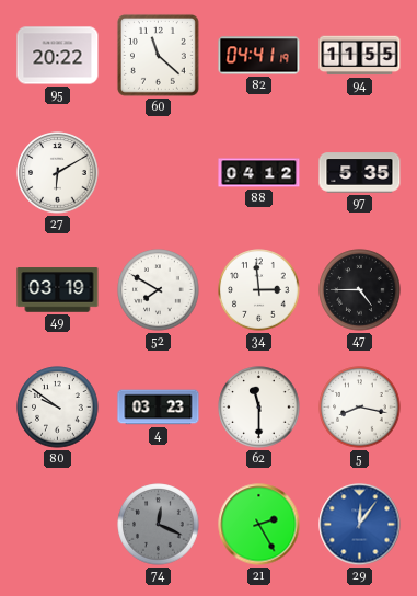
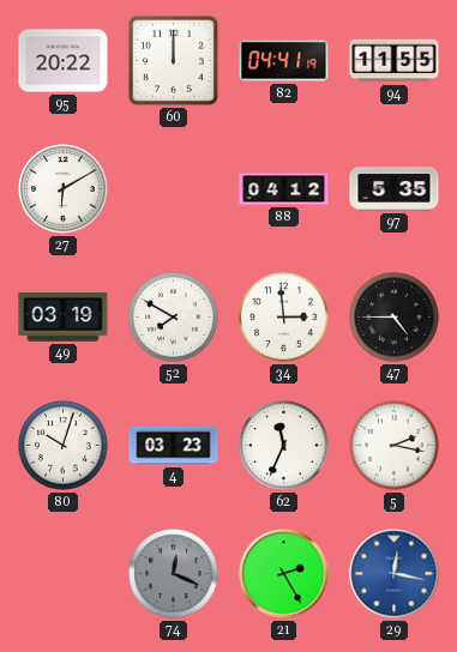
60: 11:22 -> 12:00
80: 9:51 -> 10:03
62: 11:30 -> 11:34
5: 8:17 -> 2:17
29: 12:06 -> 12:17
